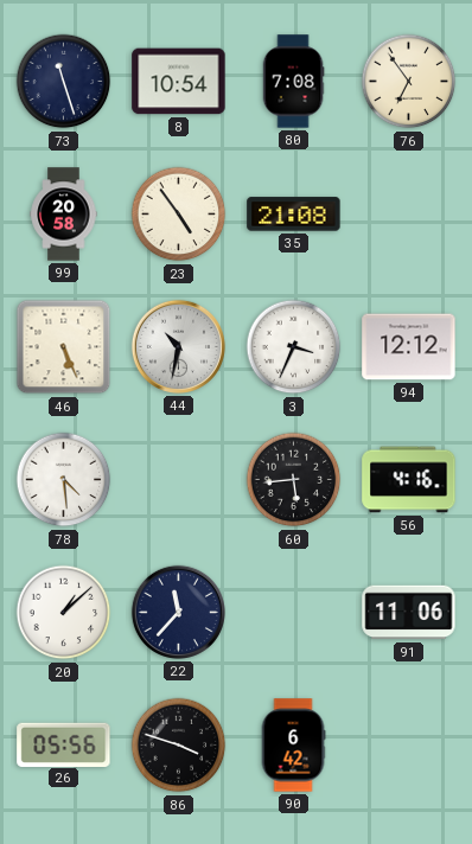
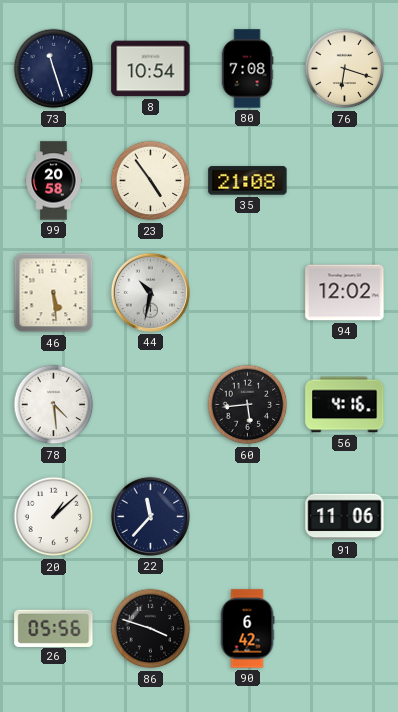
76: 6:54 -> 6:18
46: 5:26 -> 5:29
3: 3:34 -> none
94: 12:12 -> 12:02
